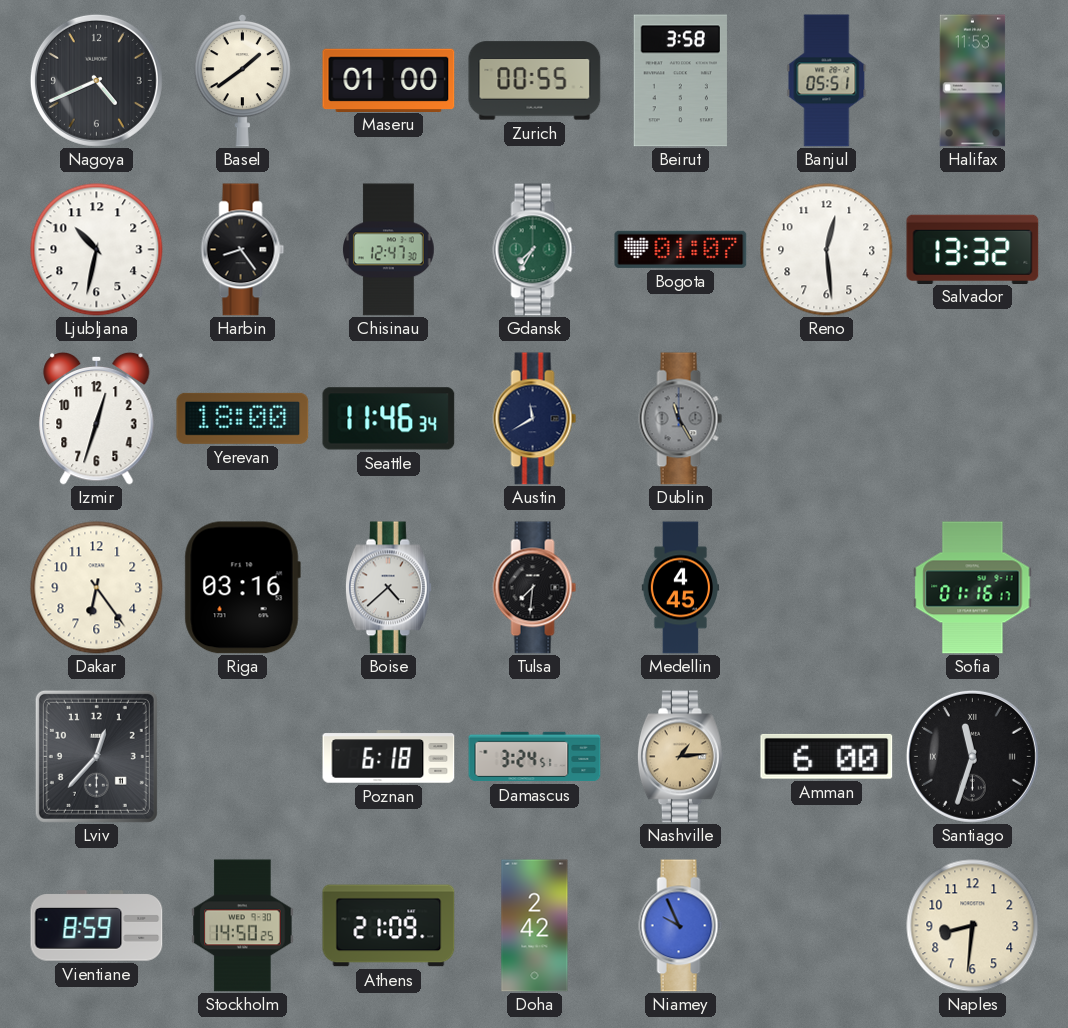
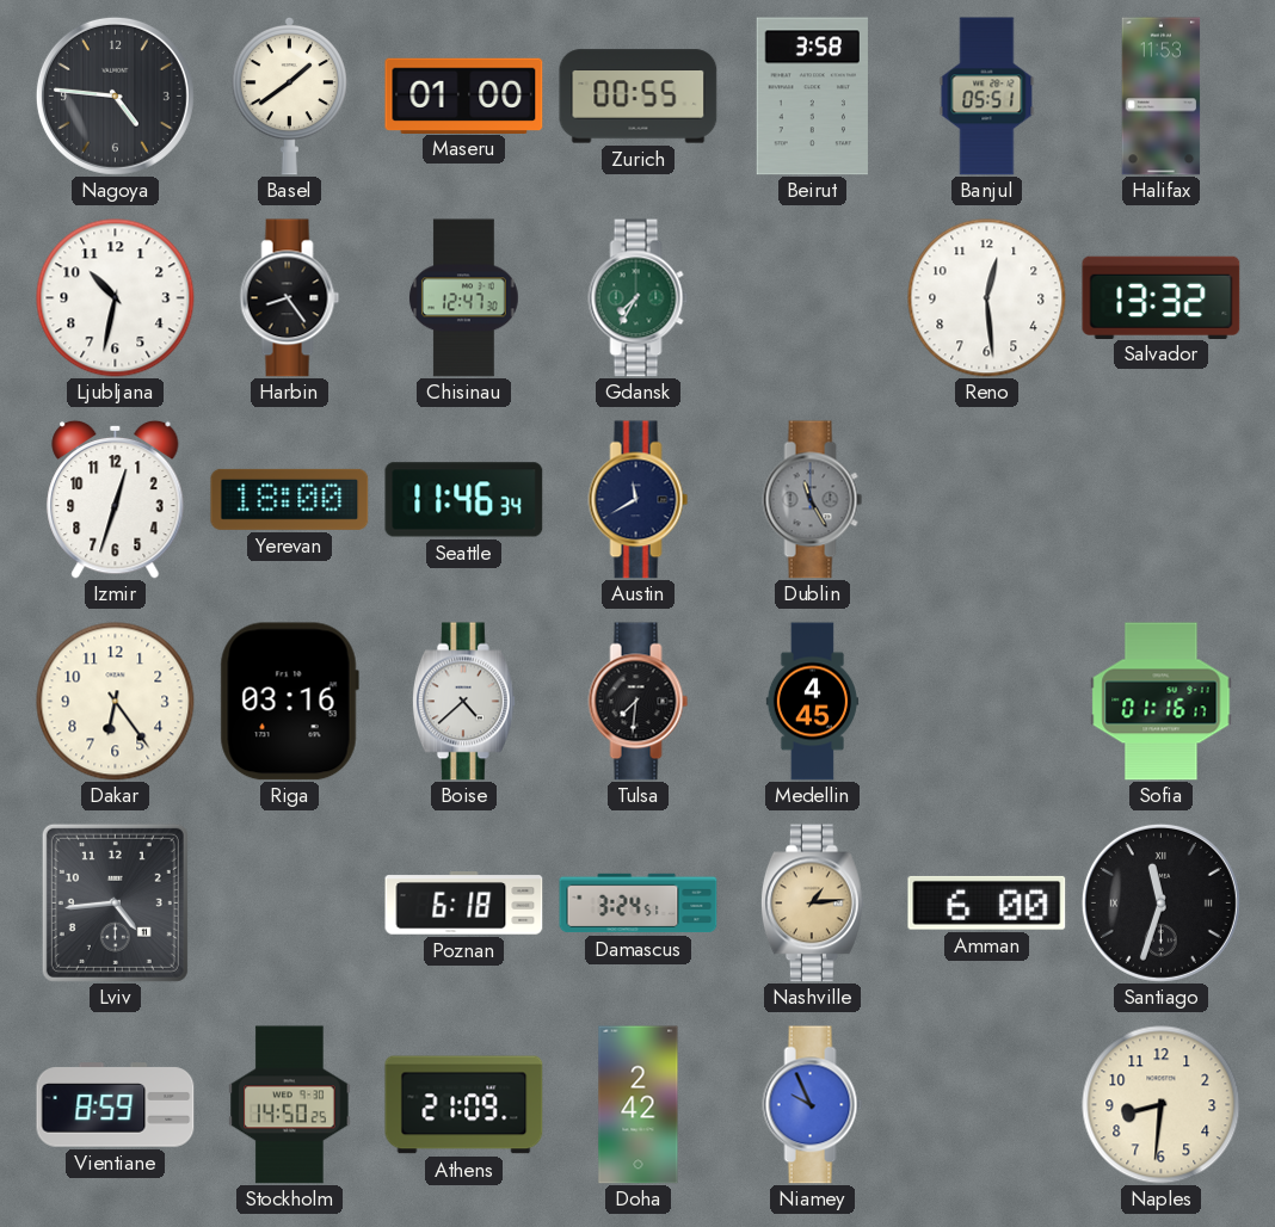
Nagoya: 4:41 -> 4:46
Bogota: 01:07 -> none
Lviv: 12:37 -> 4:44
